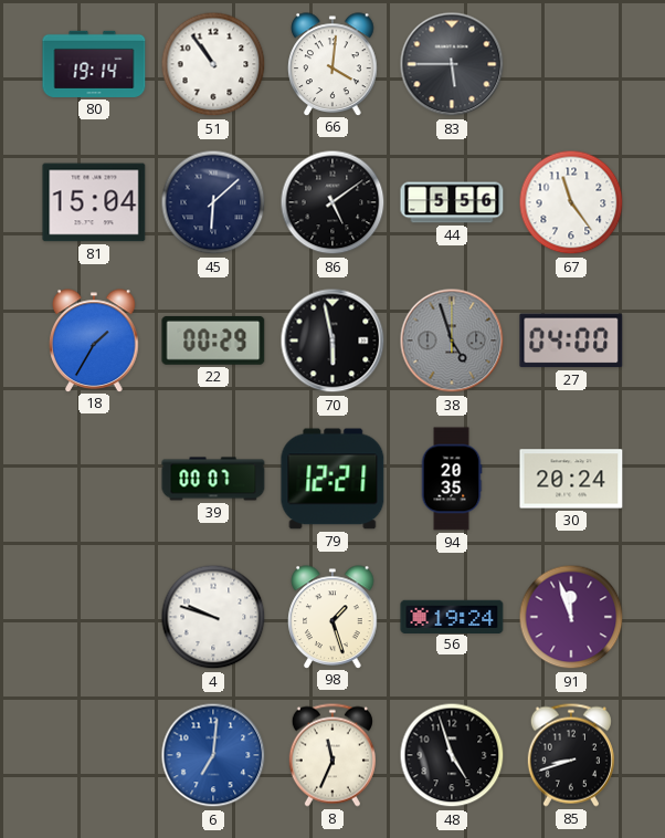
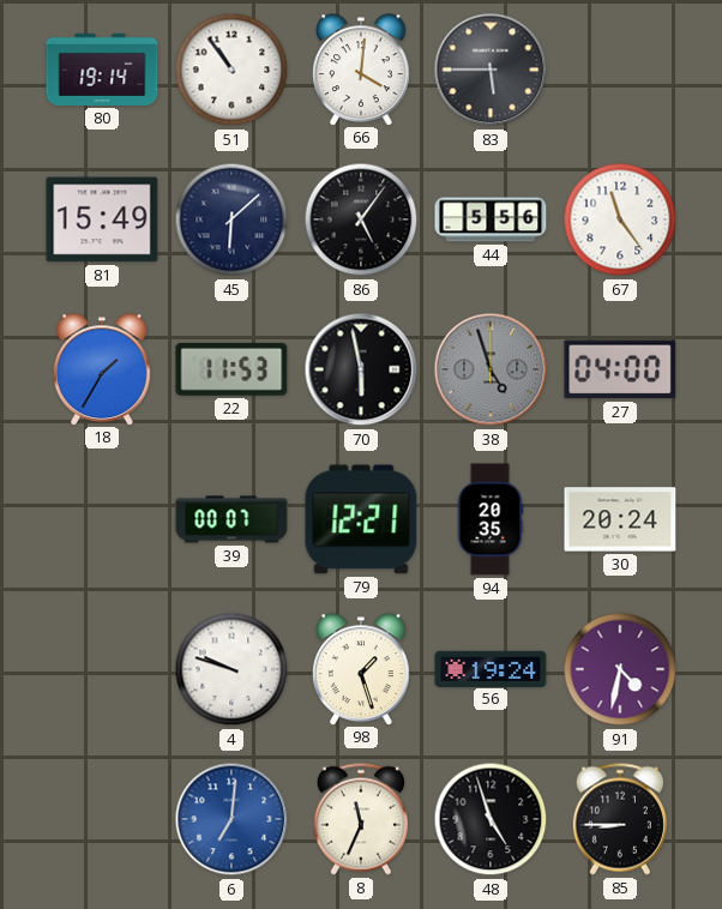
81: 15:04 -> 15:49
86: 5:09 -> 5:06
22: 00:29 -> 11:53
91: 11:57 -> 4:32
85: 8:42 -> 8:45
